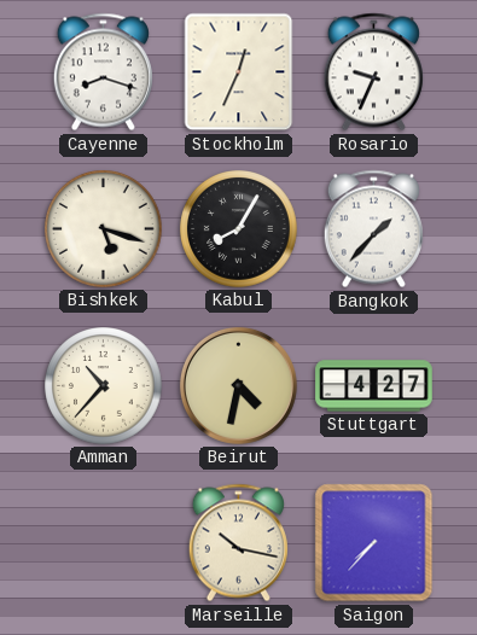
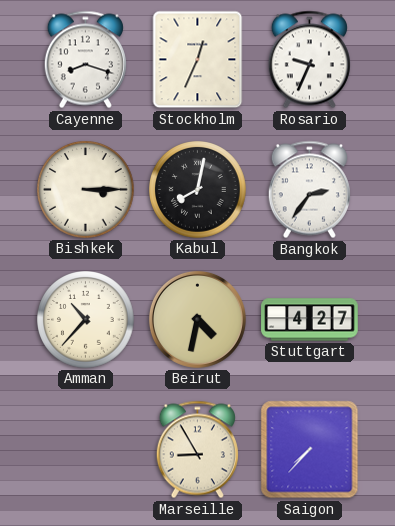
Bishkek: 5:18 -> 3:15
Kabul: 8:05 -> 8:02
Bangkok: 1:37 -> 2:36
Marseille: 10:17 -> 8:55
